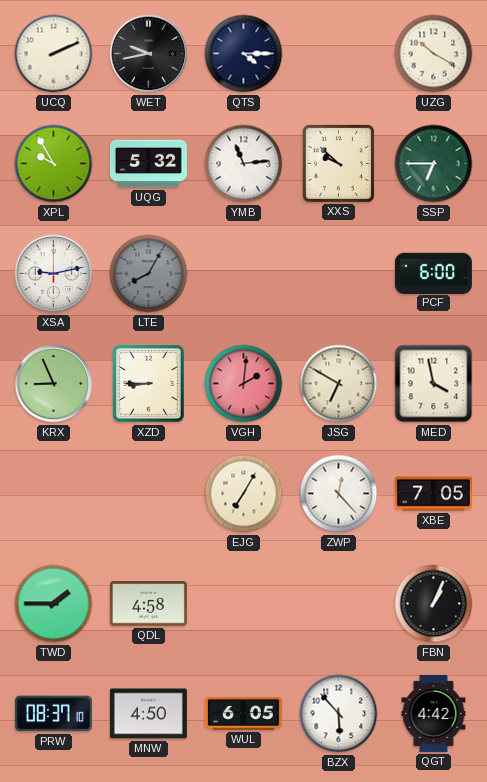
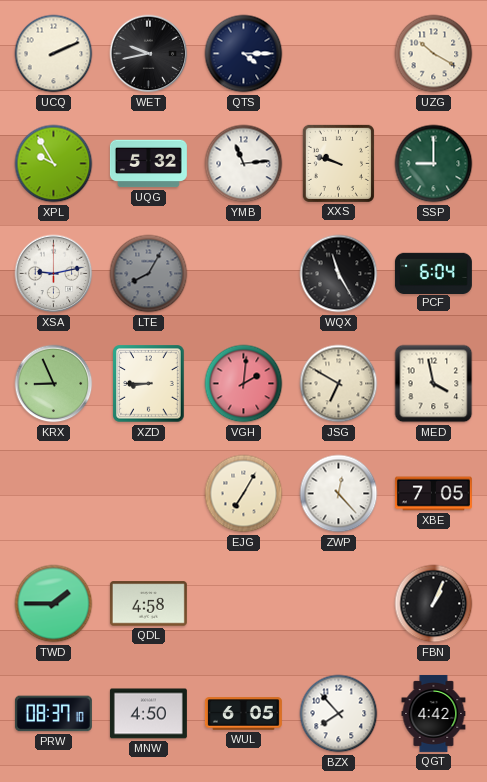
XXS: 9:52 -> 9:48
SSP: 6:45 -> 9:00
WQX: none -> 11:25
PCF: 6:00 -> 6:04
BZX: 5:53 -> 7:53
